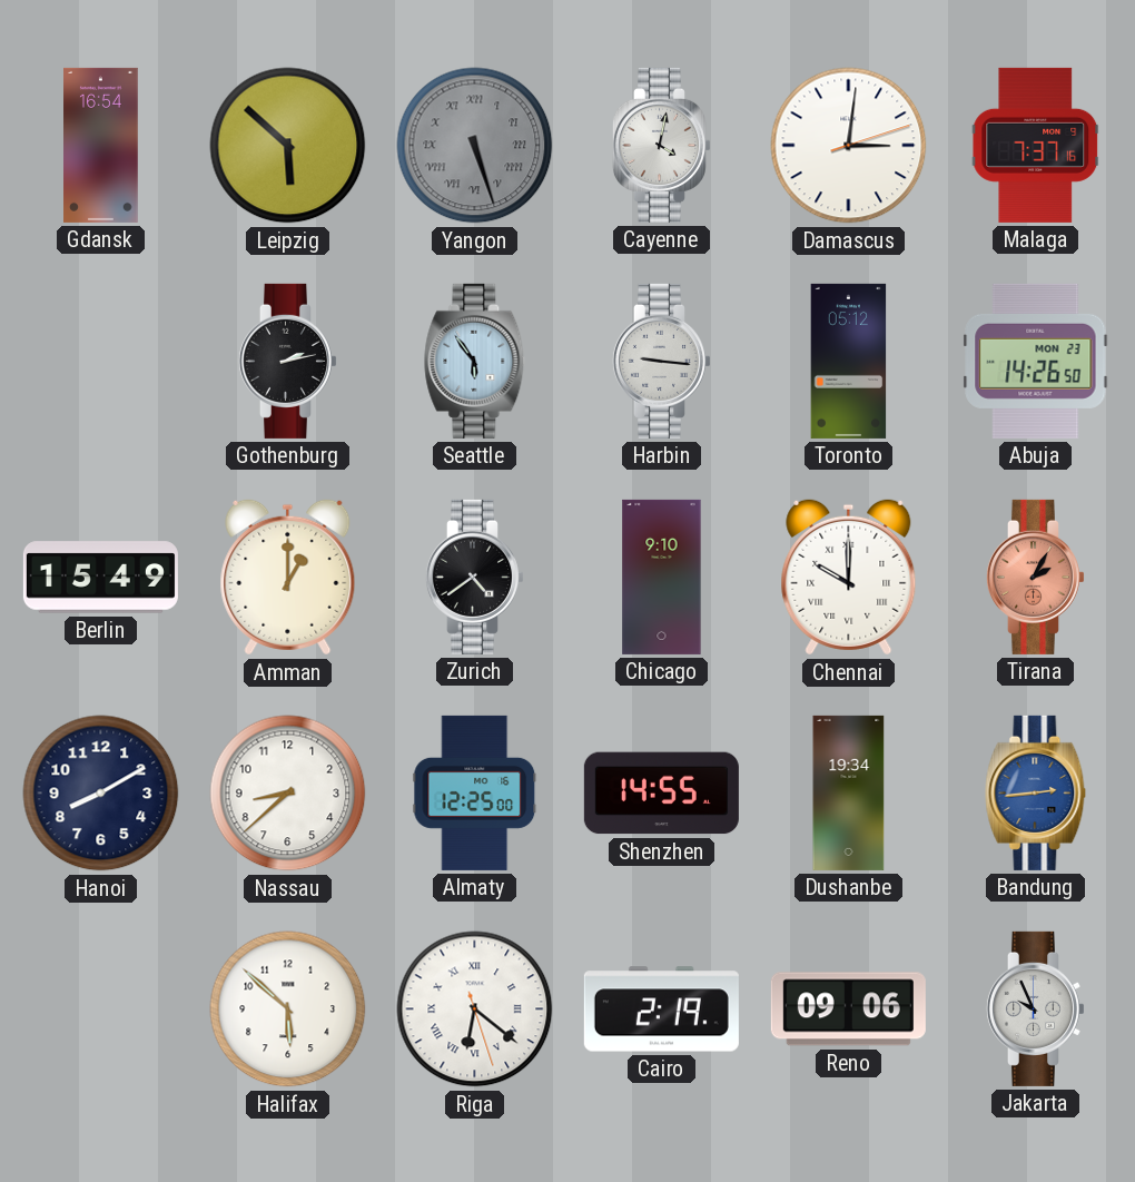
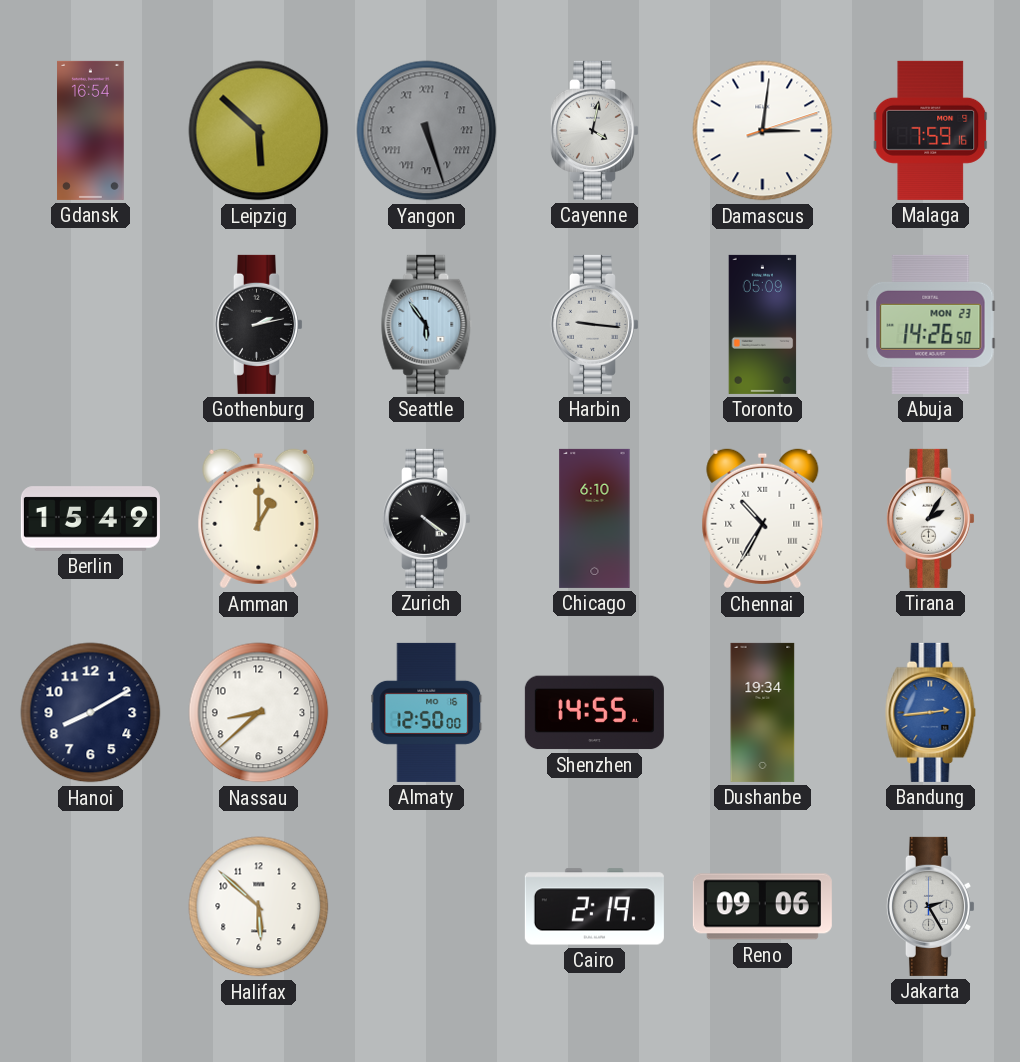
Malaga: 7:37 -> 7:59
Toronto: 05:12 -> 05:09
Zurich: 4:39 -> 4:21
Chicago: 9:10 -> 6:10
Chennai: 10:00 -> 10:35
Tirana dial: salmon -> white
Almaty: 12:25 -> 12:50
Riga: 6:21 -> none
Jakarta: 9:56 -> 2:25
